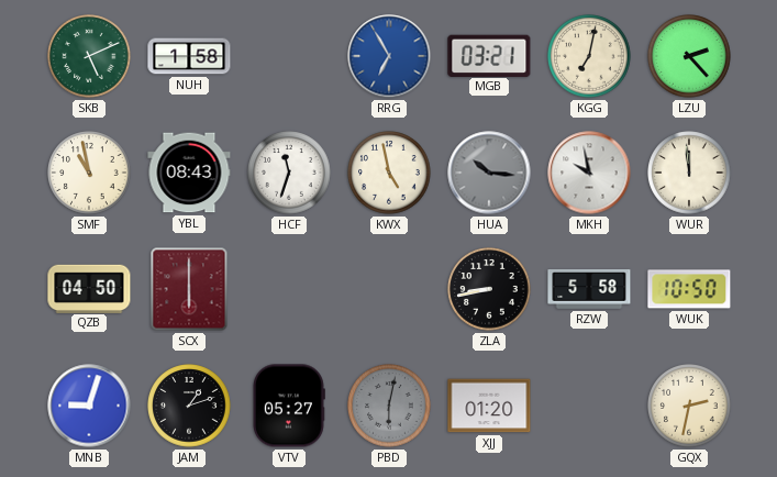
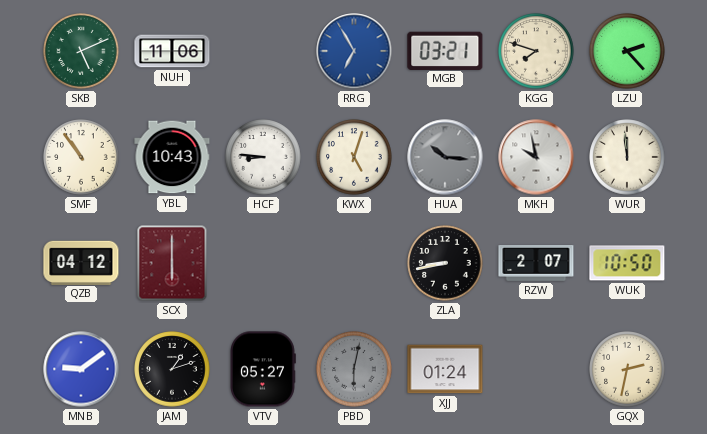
NUH: 1:58 -> 11:06
KGG: 7:02 -> 7:48
SMF: 10:58 -> 10:54
YBL: 08:43 -> 10:43
HCF: 11:33 -> 8:46
KWX: 4:58 -> 5:03
QZB: 04:50 -> 04:12
RZW: 5:58 -> 2:07
MNB: 9:03 -> 9:09
XJJ: 01:20 -> 01:24
